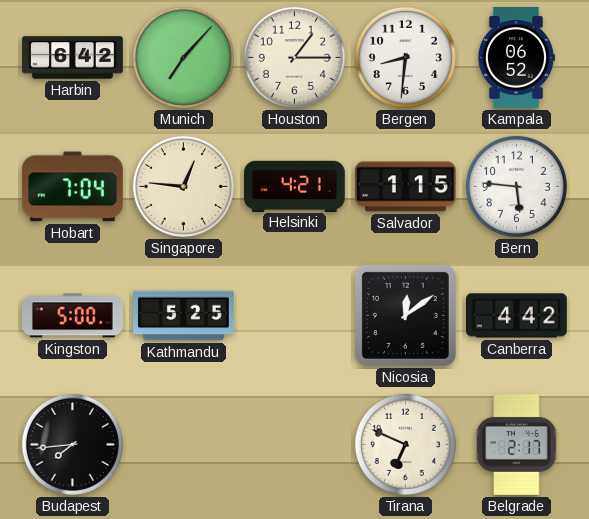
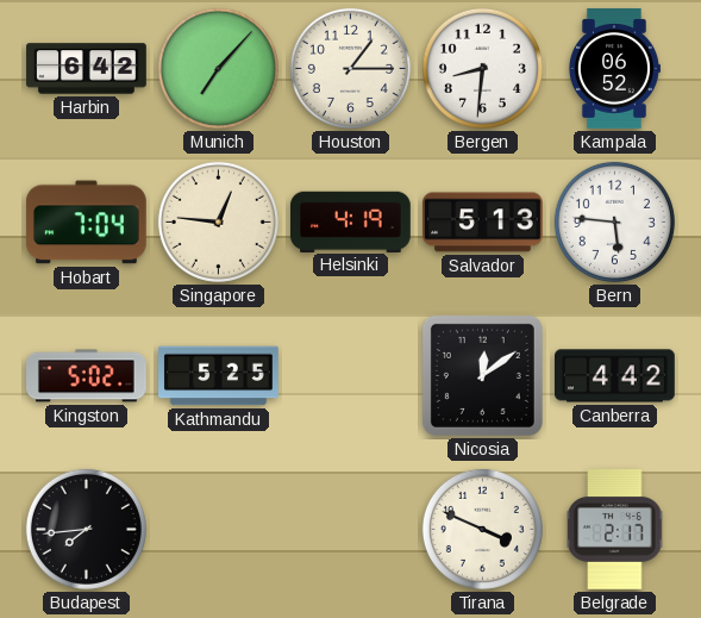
Helsinki: 4:21 -> 4:19
Salvador: 1:15 -> 5:13
Kingston: 5:00 -> 5:02
Tirana: 6:49 -> 3:49
